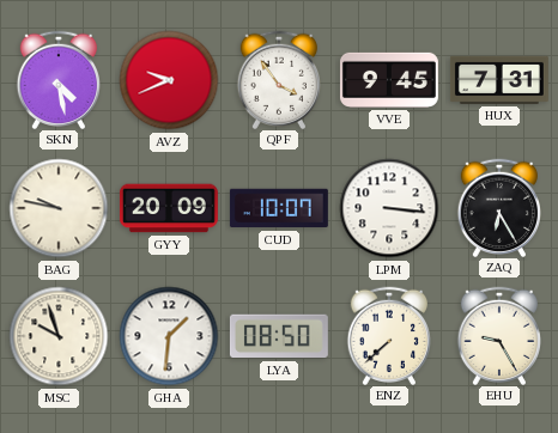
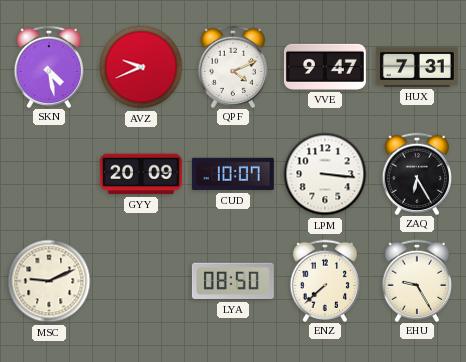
QPF: 3:54 -> 4:11
VVE: 9:45 -> 9:47
BAG: 9:47 -> none
MSC: 9:57 -> 9:11
GHA: 1:31 -> none
